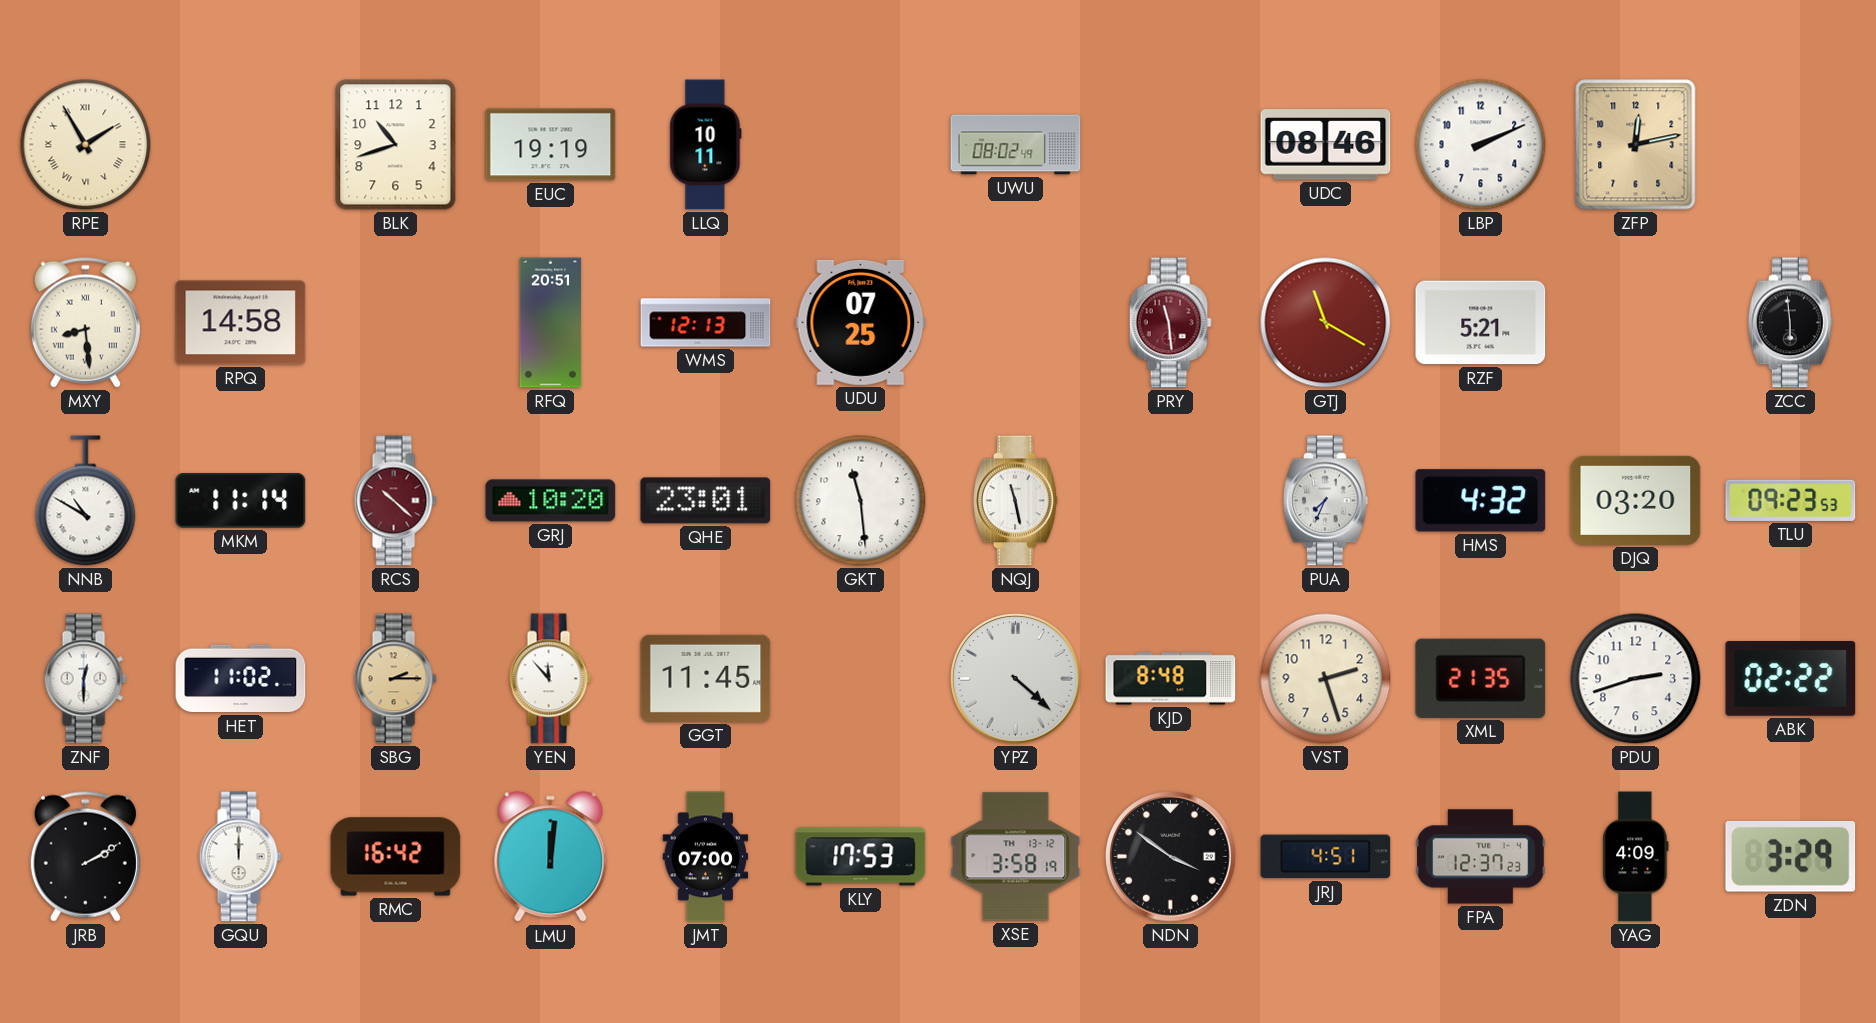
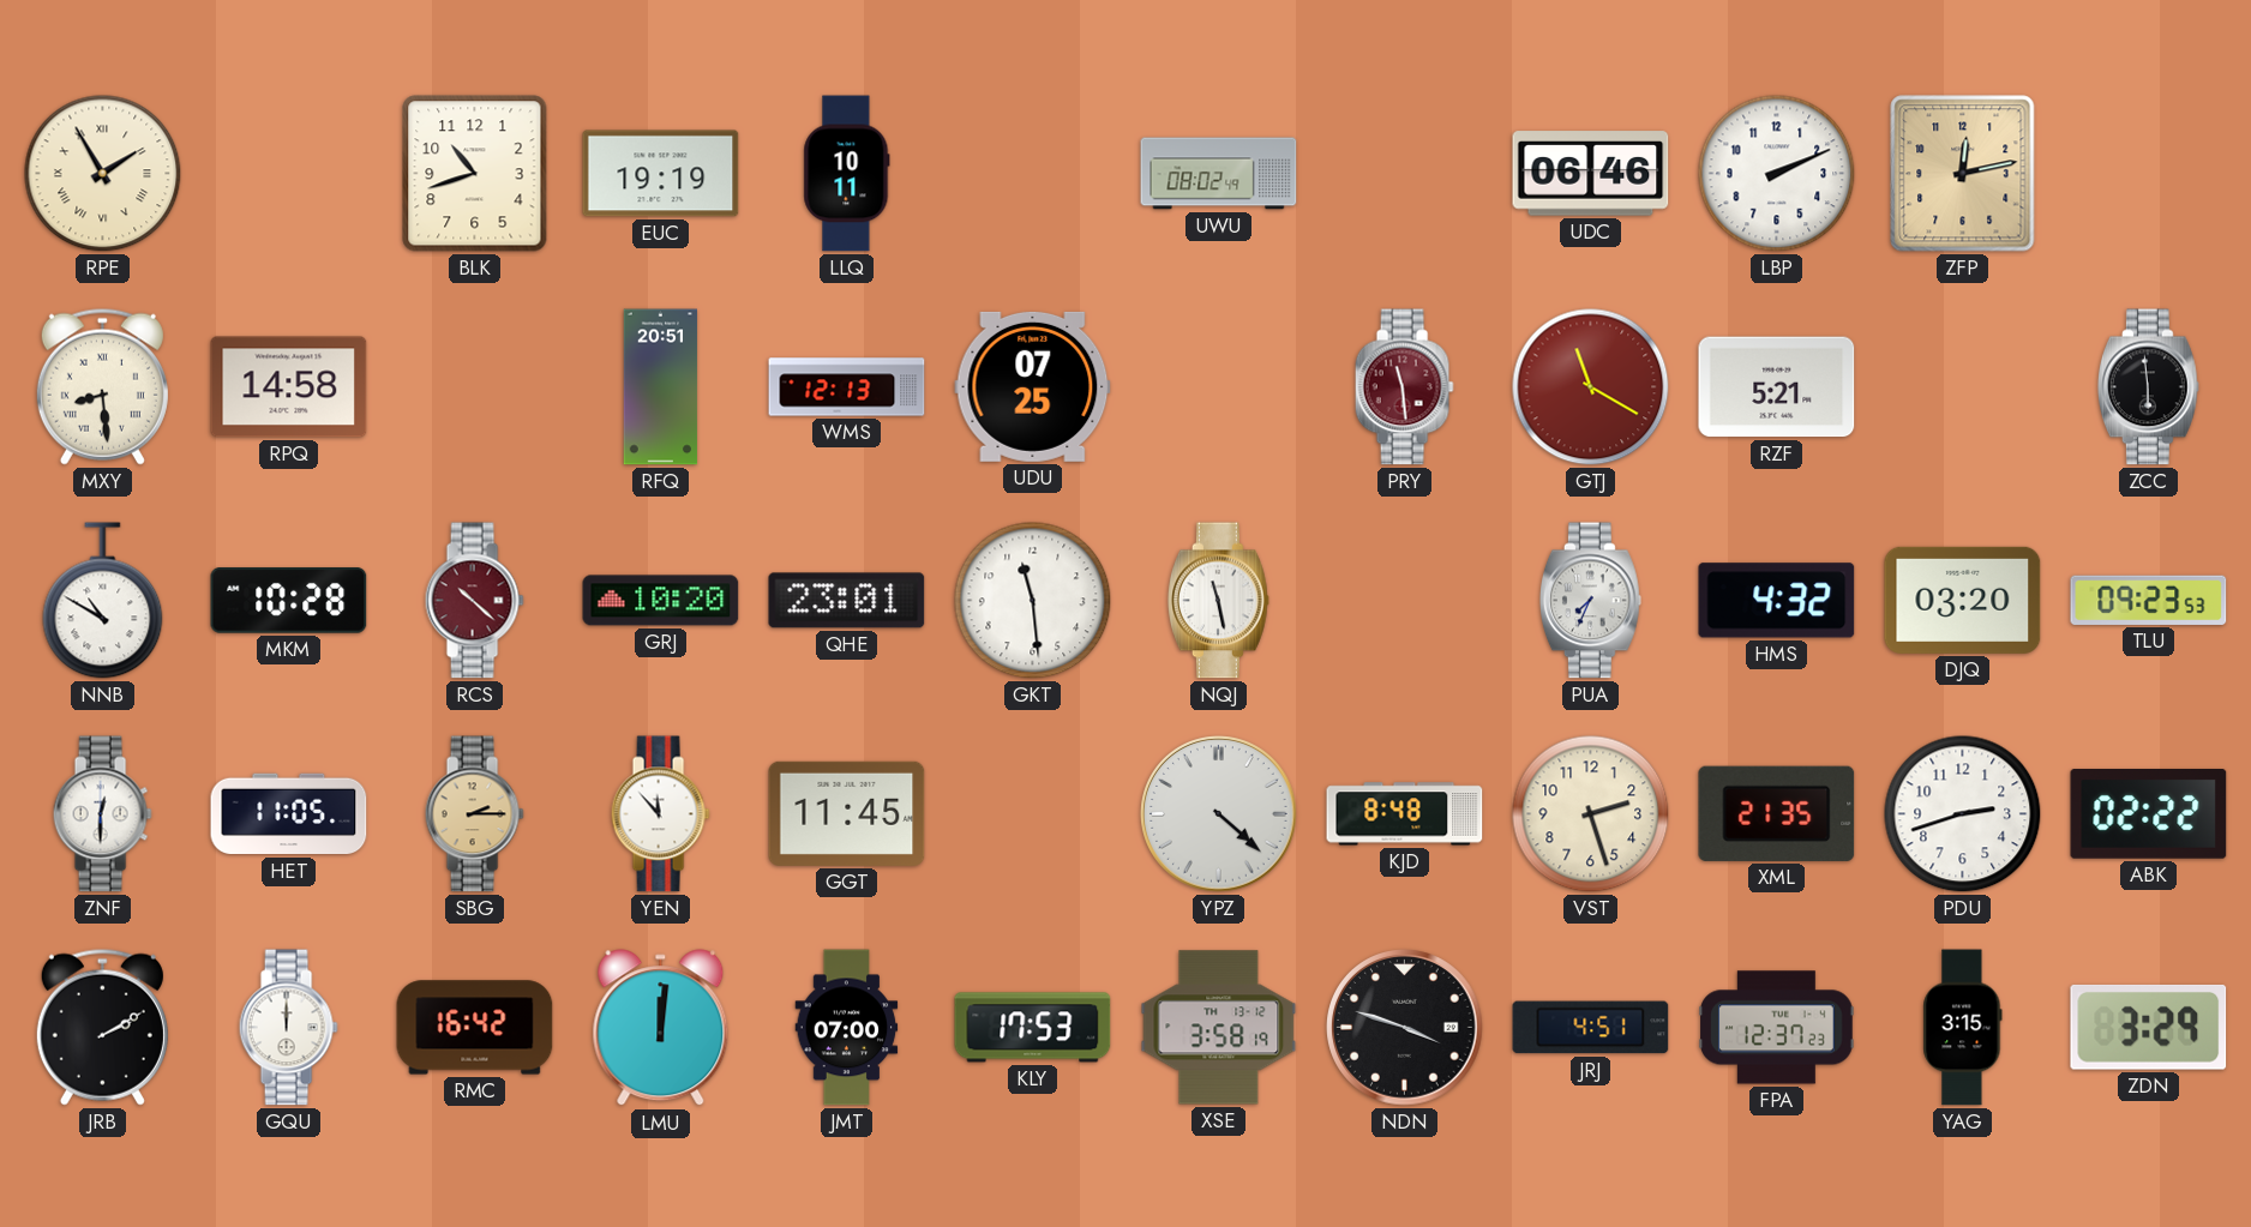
UDC: 08:46 -> 06:46
MKM: 11:14 -> 10:28
HET: 11:02 -> 11:05
NDN: 3:51 -> 3:48
YAG: 4:09 -> 3:15
